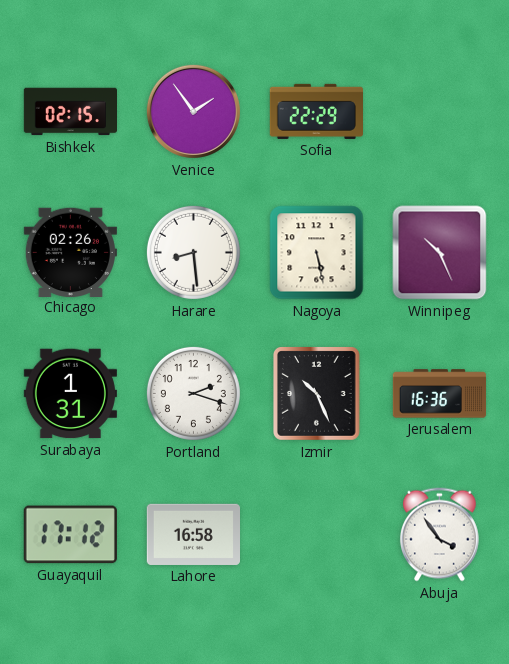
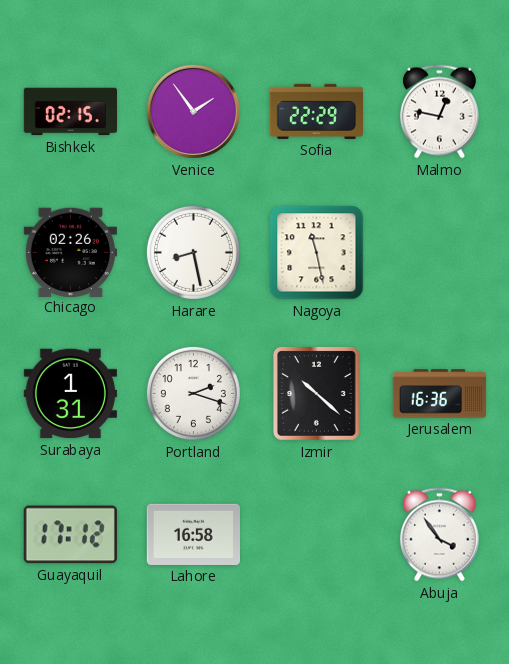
Malmo: none -> 12:47
Harare: 8:29 -> 8:28
Nagoya: 5:28 -> 11:28
Winnipeg: 10:26 -> none
Izmir: 10:26 -> 10:22
